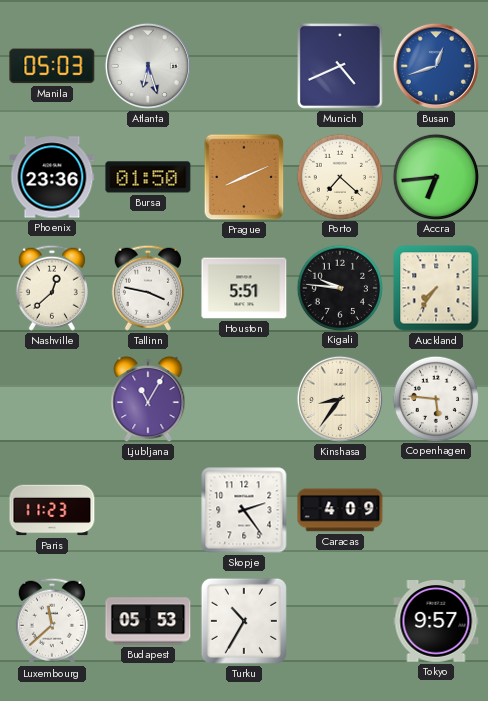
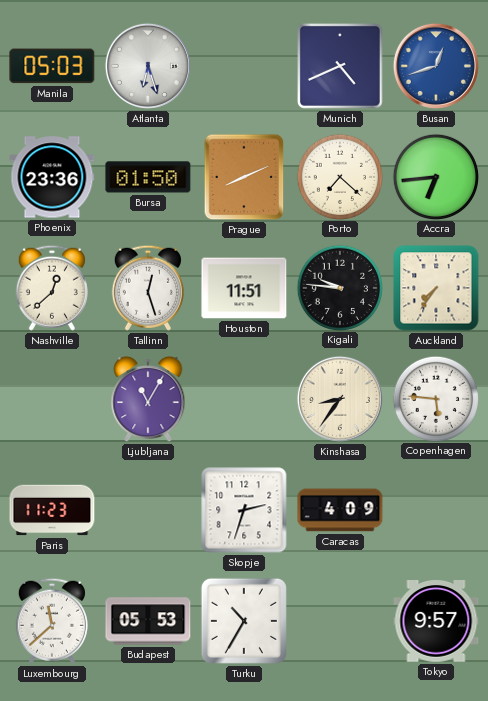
Tallinn: 3:47 -> 12:27
Houston: 5:51 -> 11:51
Skopje: 2:24 -> 2:33
